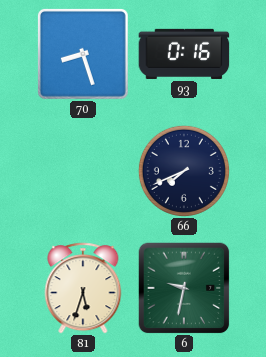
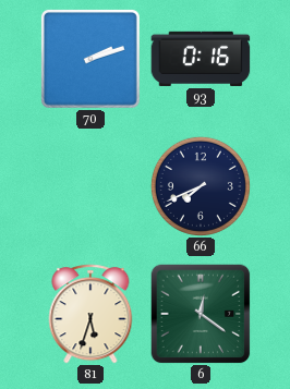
70: 8:27 -> 2:12
6: 9:32 -> 12:21
